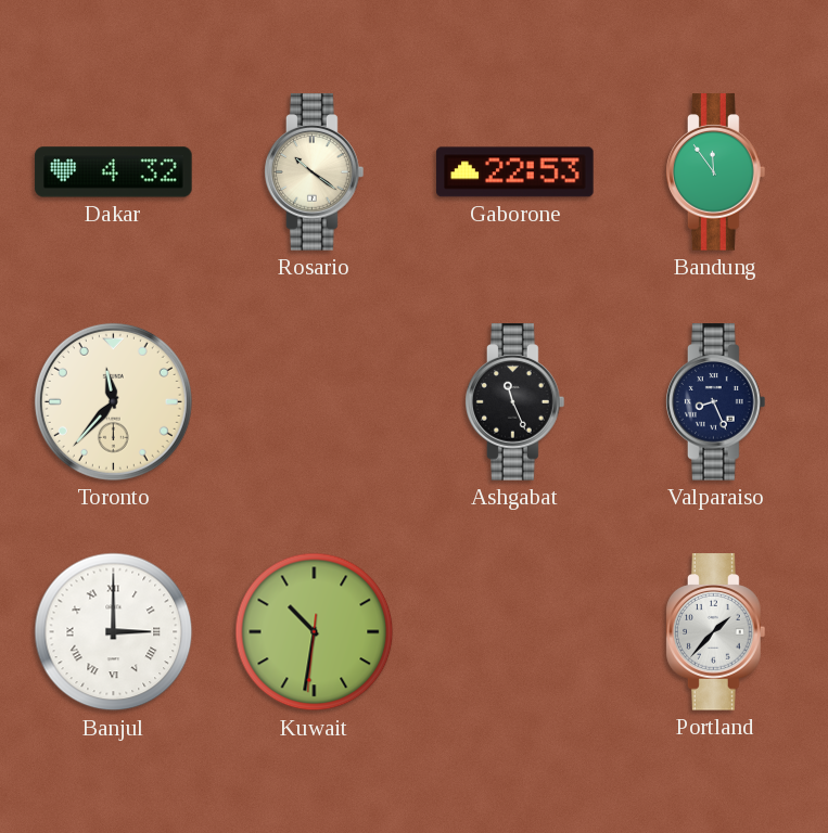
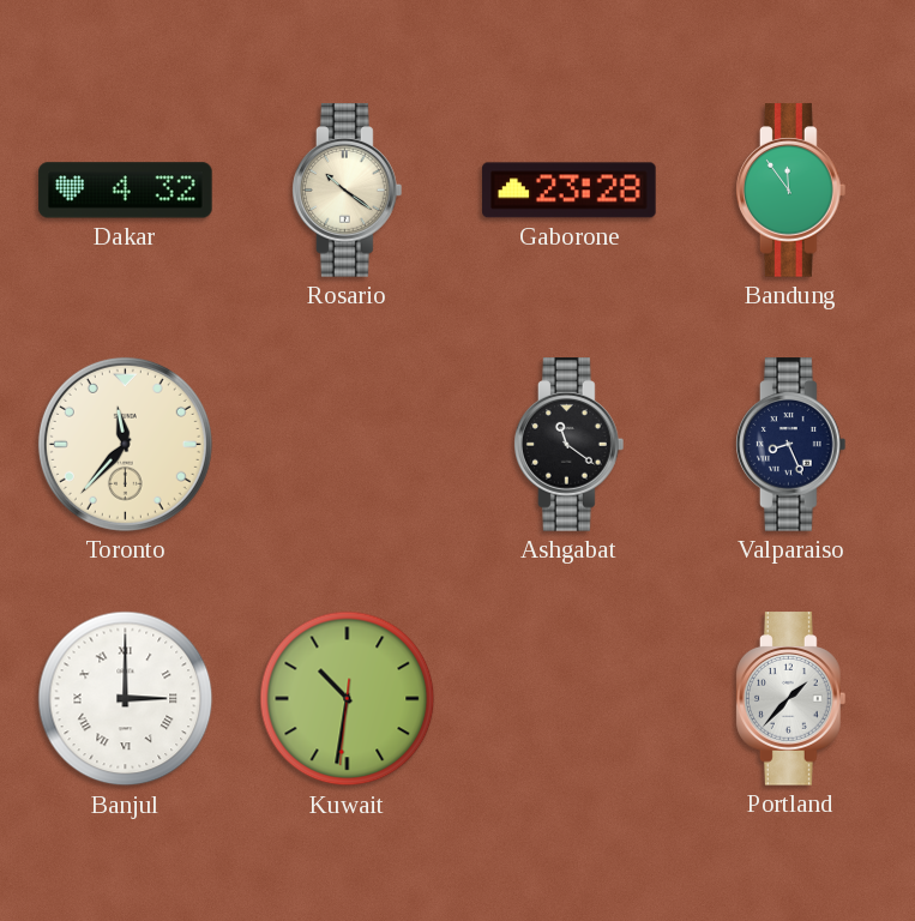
Gaborone: 22:53 -> 23:28
Ashgabat: 11:26 -> 11:21
